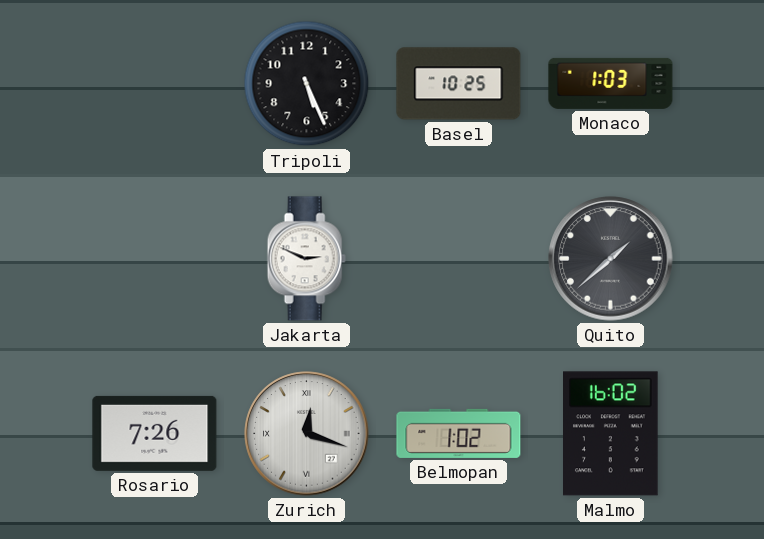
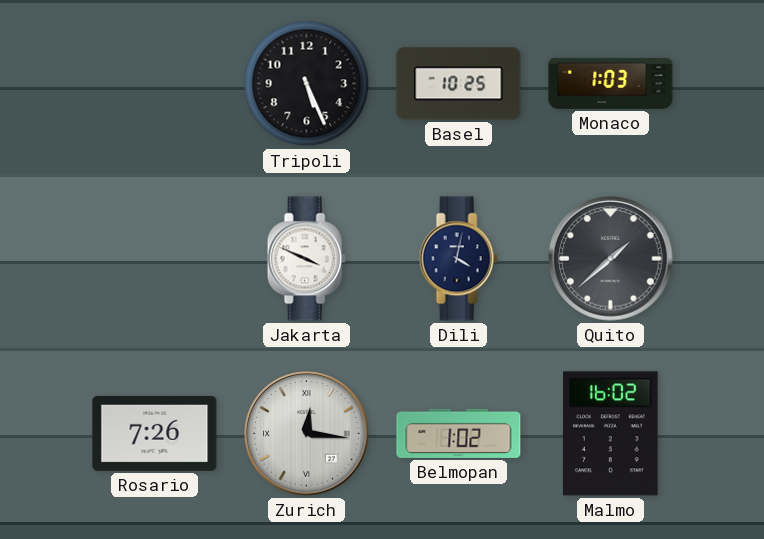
Jakarta: 2:49 -> 3:49
Dili: none -> 4:02
Zurich: 12:18 -> 12:16
